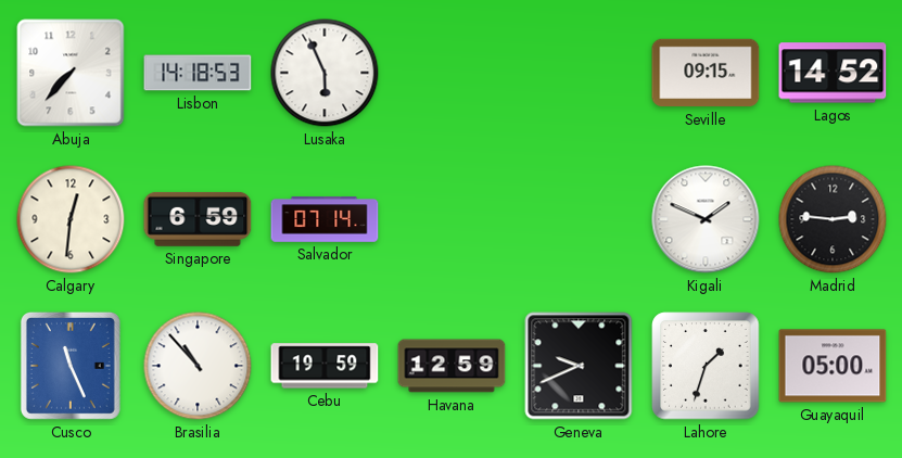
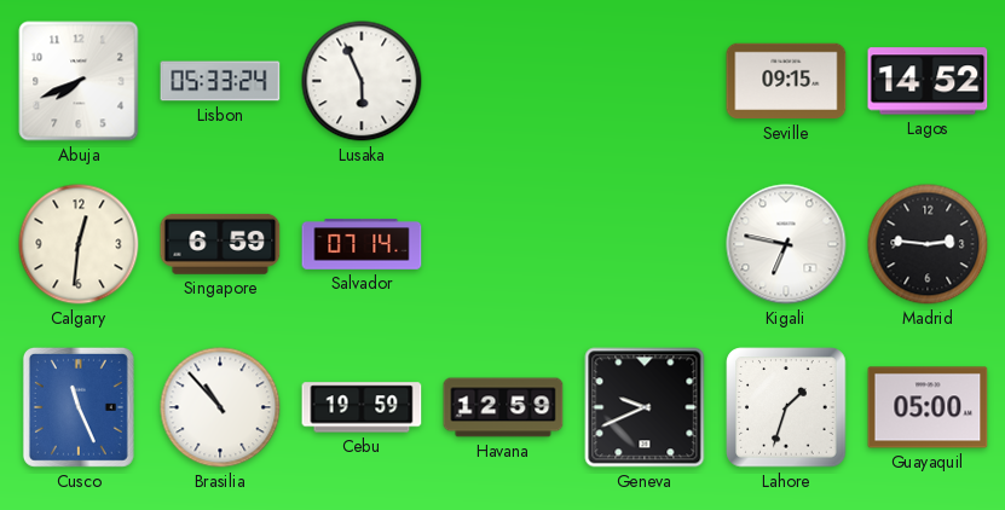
Abuja: 7:37 -> 7:41
Lisbon: 14:18 -> 05:33
Kigali: 1:49 -> 6:47
